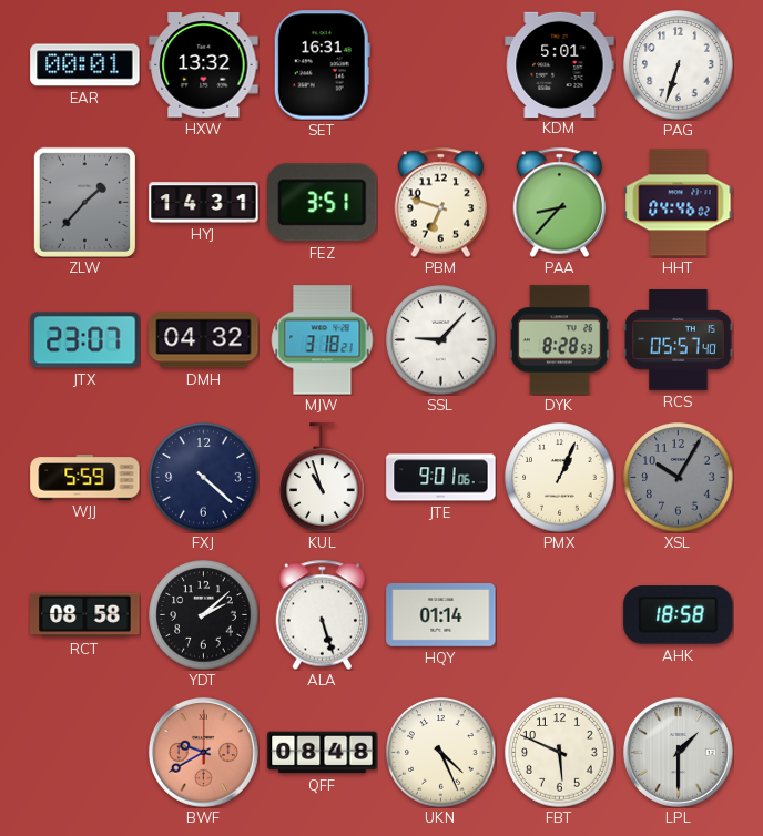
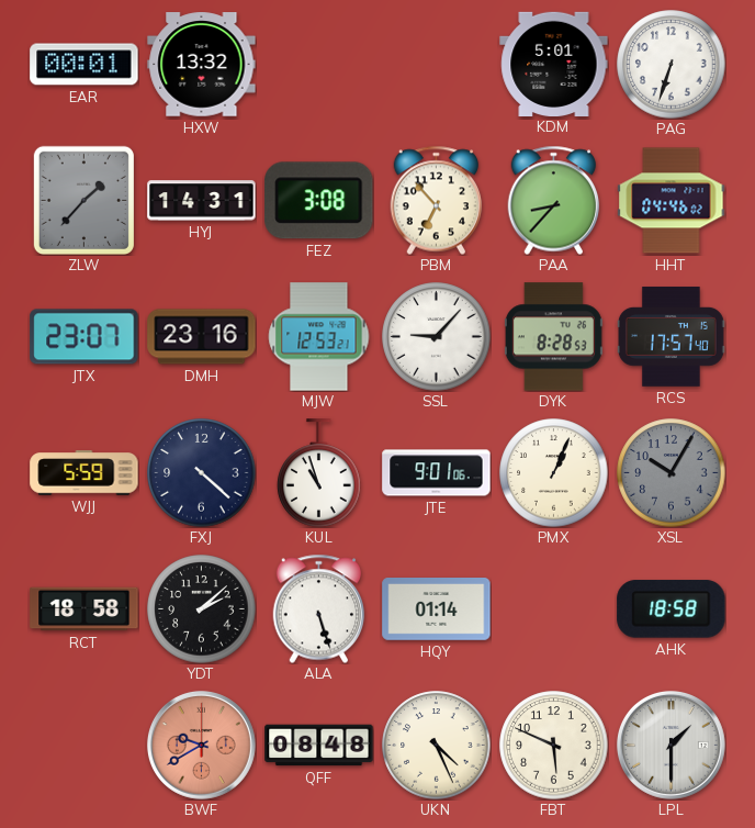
SET: 16:31 -> none
FEZ: 3:51 -> 3:08
PBM: 6:48 -> 6:53
DMH: 04:32 -> 23:16
MJW: 3:18 -> 12:53
RCS: 05:57 -> 17:57
RCT: 08:58 -> 18:58
